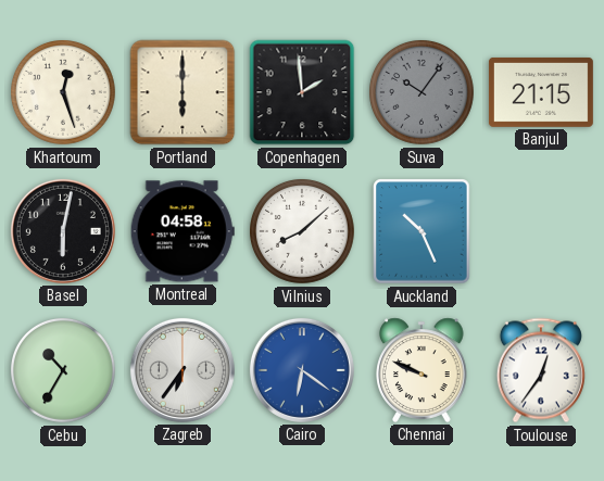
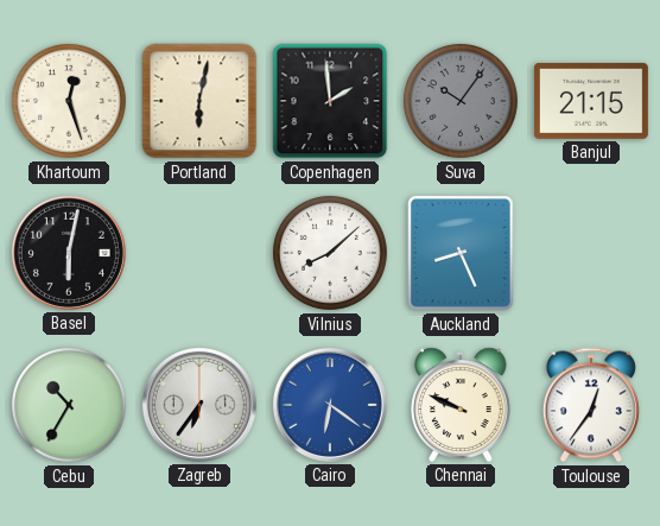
Portland: 6:00 -> 6:02
Montreal: 04:58 -> none
Auckland: 10:26 -> 8:26
